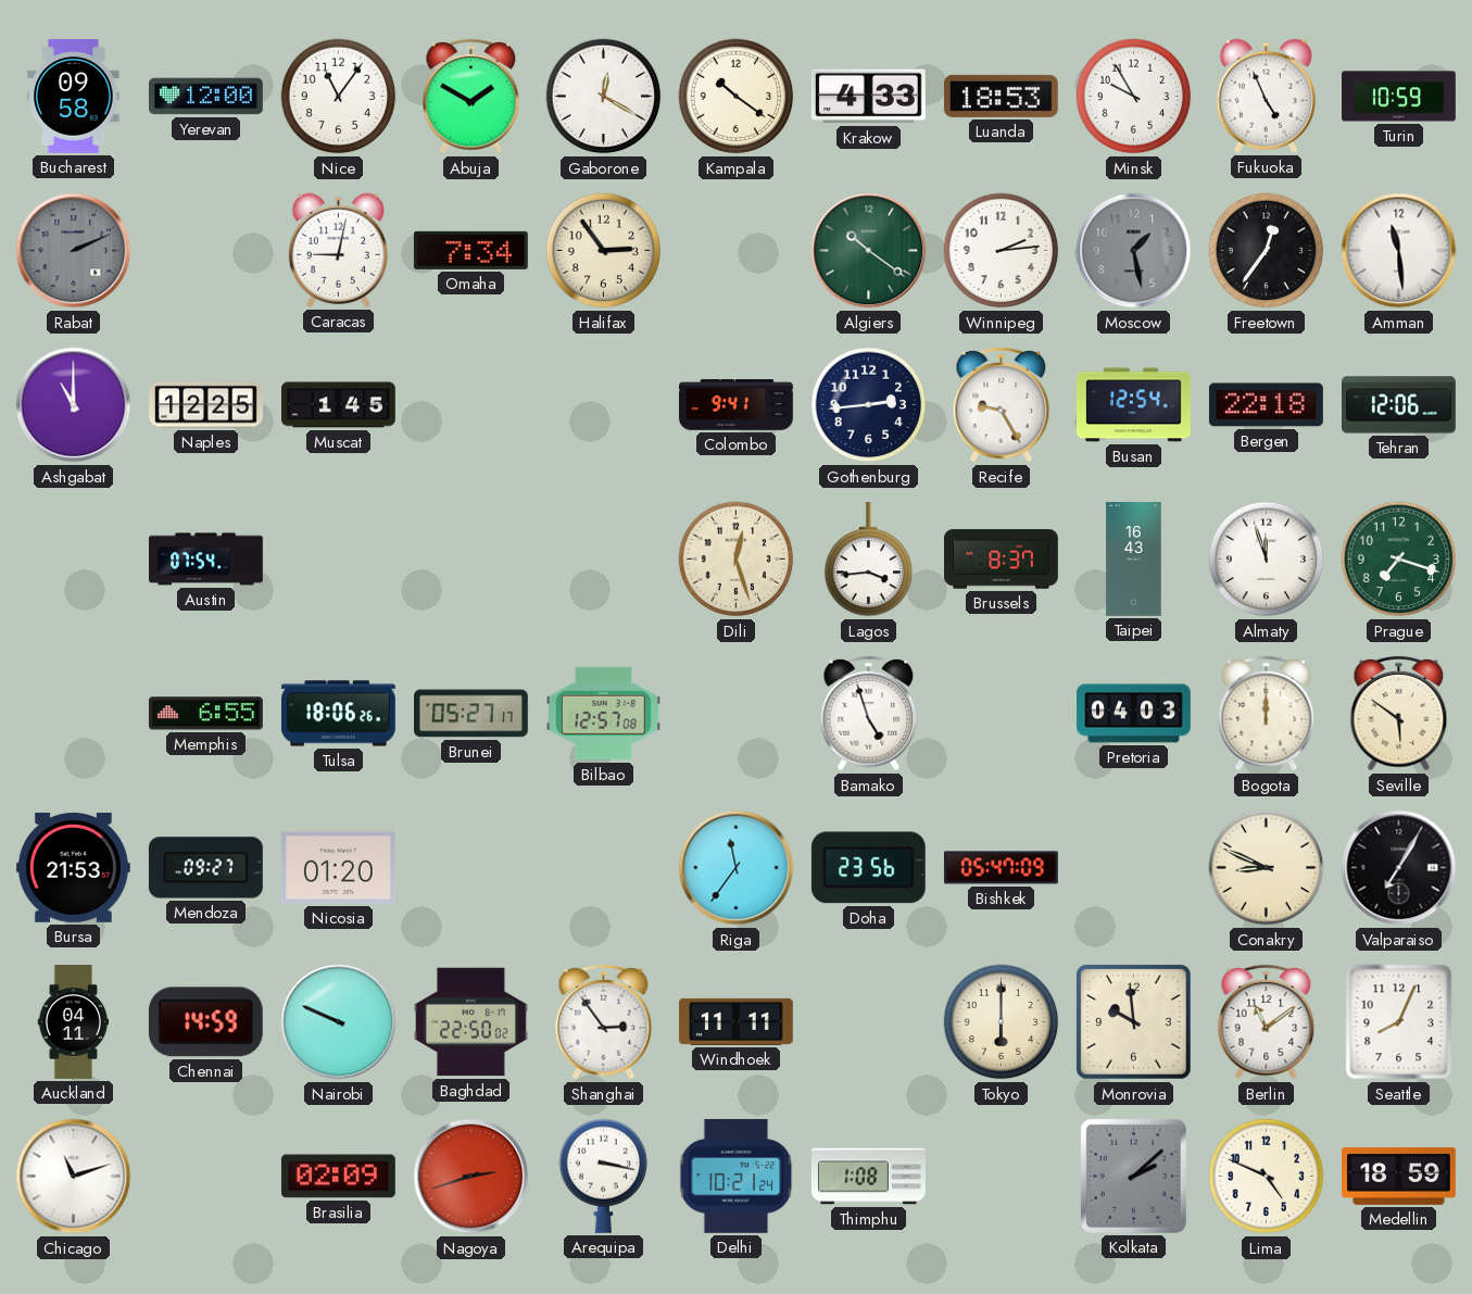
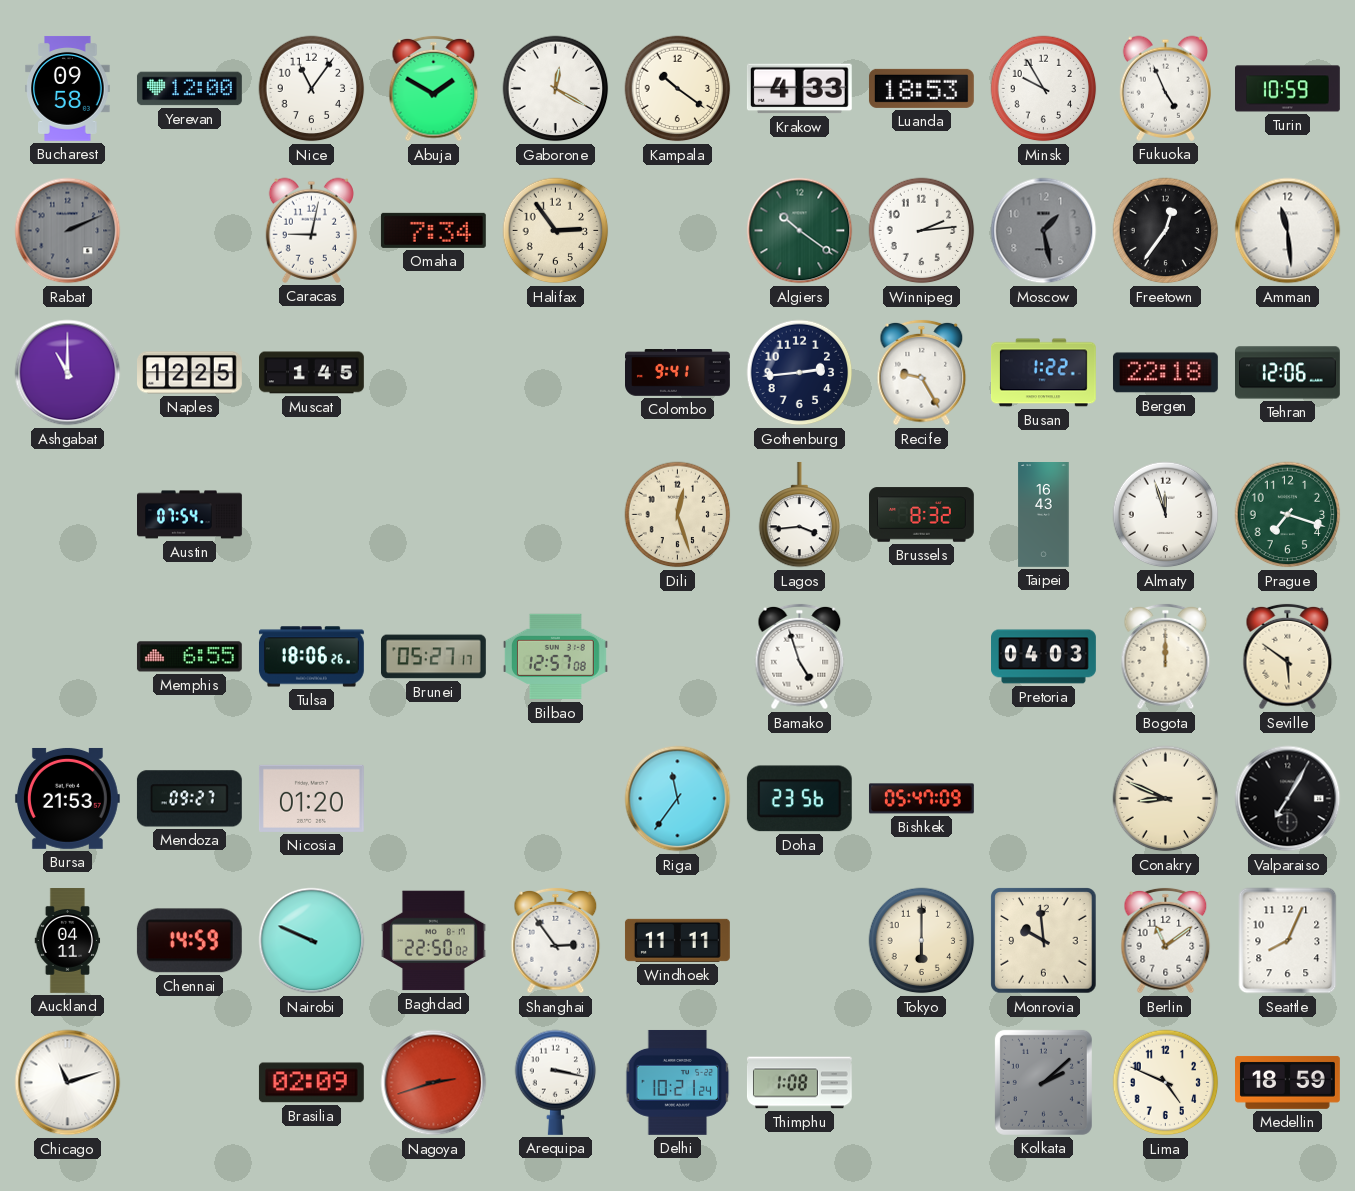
Busan: 12:54 -> 1:22
Brussels: 8:37 -> 8:32
